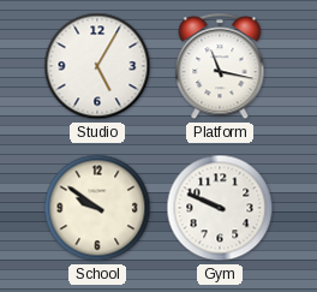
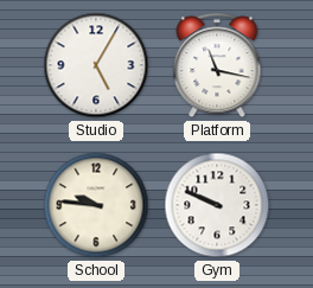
School: 9:51 -> 9:46
